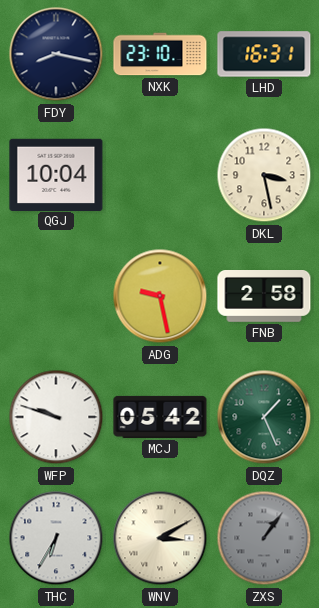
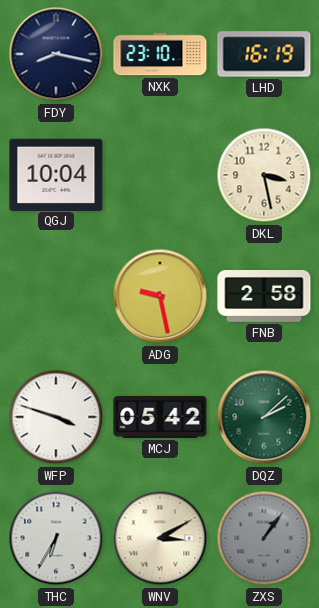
LHD: 16:31 -> 16:19
WFP: 9:48 -> 3:48
DQZ: 1:26 -> 2:08
